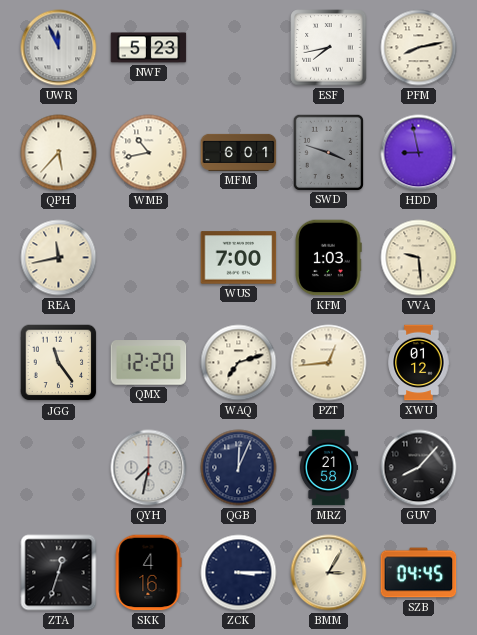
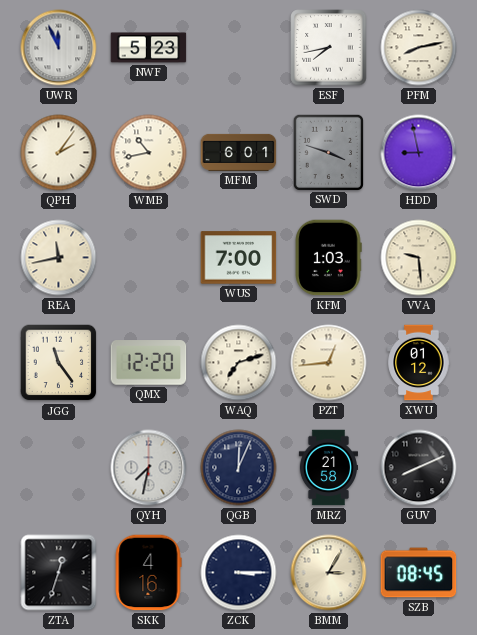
QPH: 5:37 -> 2:06
GUV: 8:07 -> 8:11
SZB: 04:45 -> 08:45
